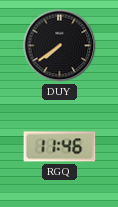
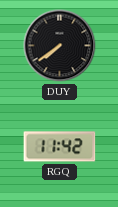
RGQ: 11:46 -> 11:42
